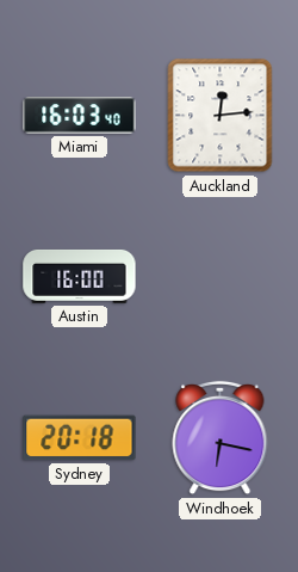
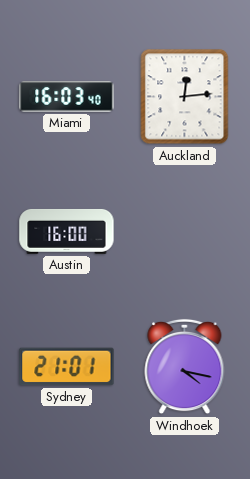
Sydney: 20:18 -> 21:01
Windhoek: 6:17 -> 4:17
